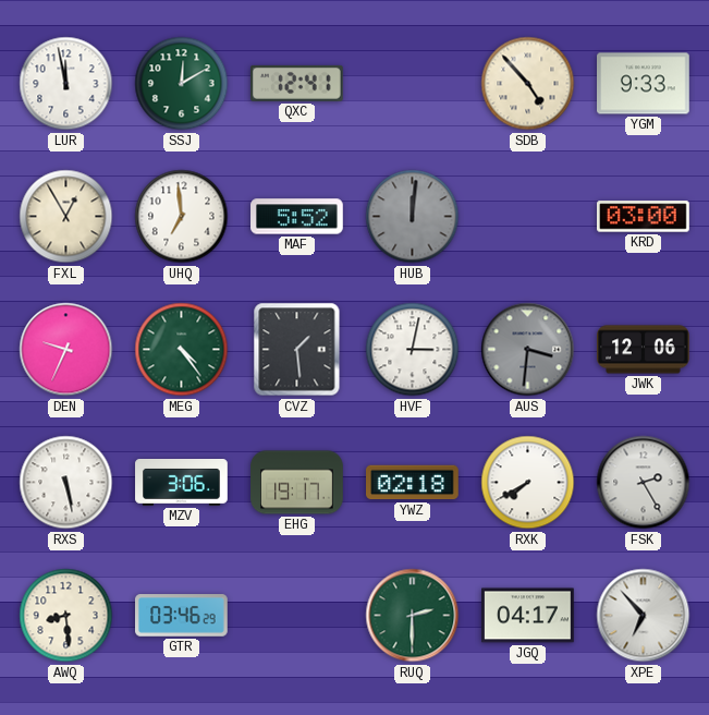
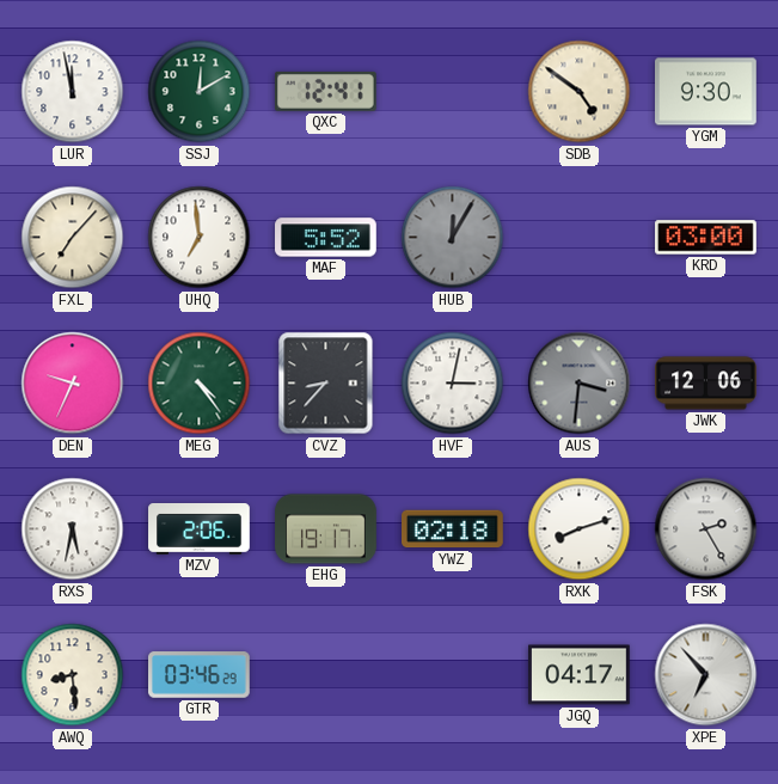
SDB: 4:53 -> 4:51
YGM: 9:33 -> 9:30
FXL: 12:55 -> 7:07
HUB: 12:01 -> 12:05
CVZ: 1:29 -> 8:37
RXS: 5:28 -> 5:32
MZV: 3:06 -> 2:06
RXK: 7:40 -> 8:12
RUQ: 2:30 -> none
